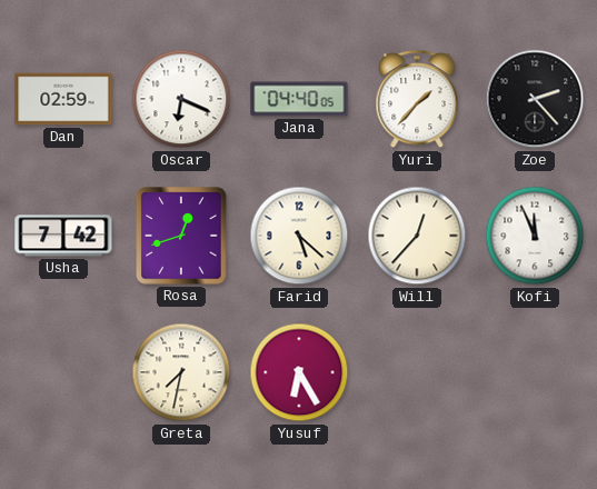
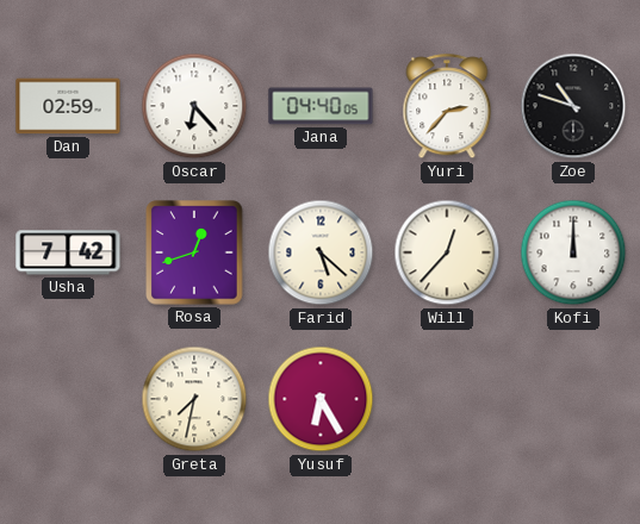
Oscar: 6:19 -> 6:23
Yuri: 1:37 -> 2:37
Zoe: 2:23 -> 10:48
Kofi: 11:56 -> 12:00
